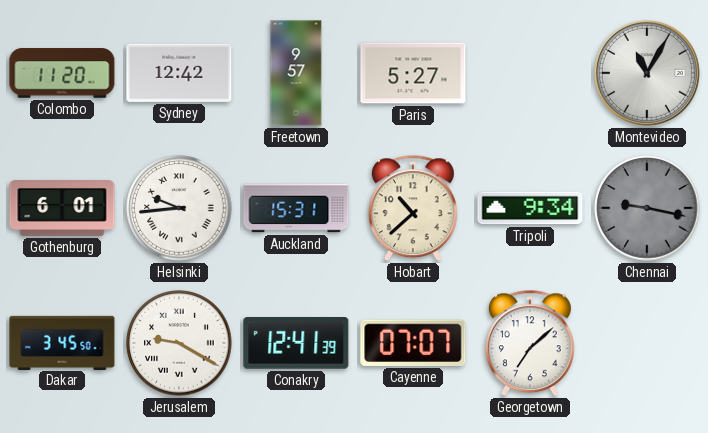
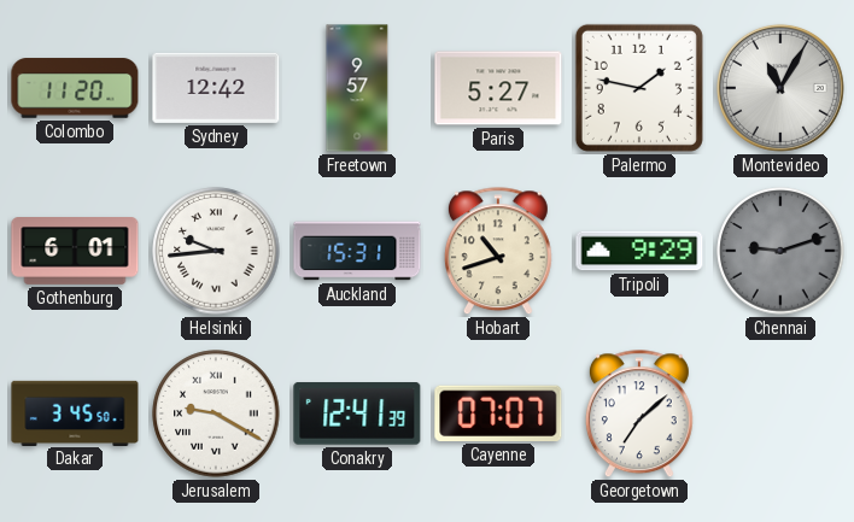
Palermo: none -> 1:47
Hobart: 10:38 -> 10:42
Tripoli: 9:34 -> 9:29
Chennai: 9:17 -> 9:12
